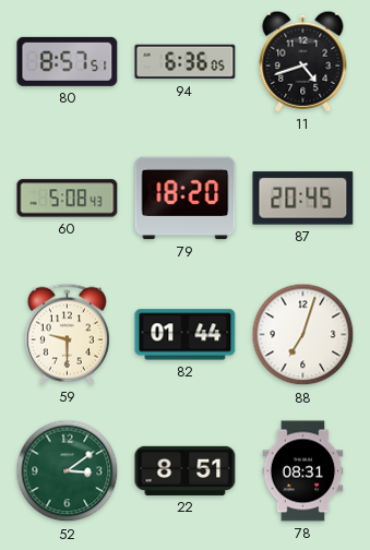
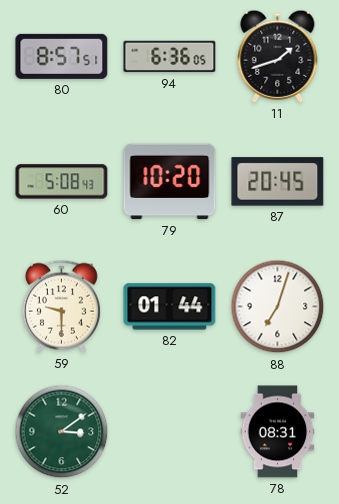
11: 4:42 -> 1:42
79: 18:20 -> 10:20
22: 8:51 -> none
